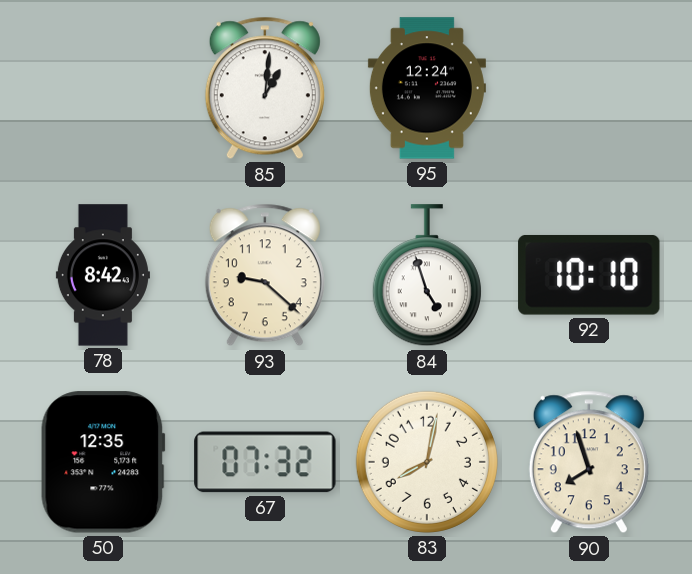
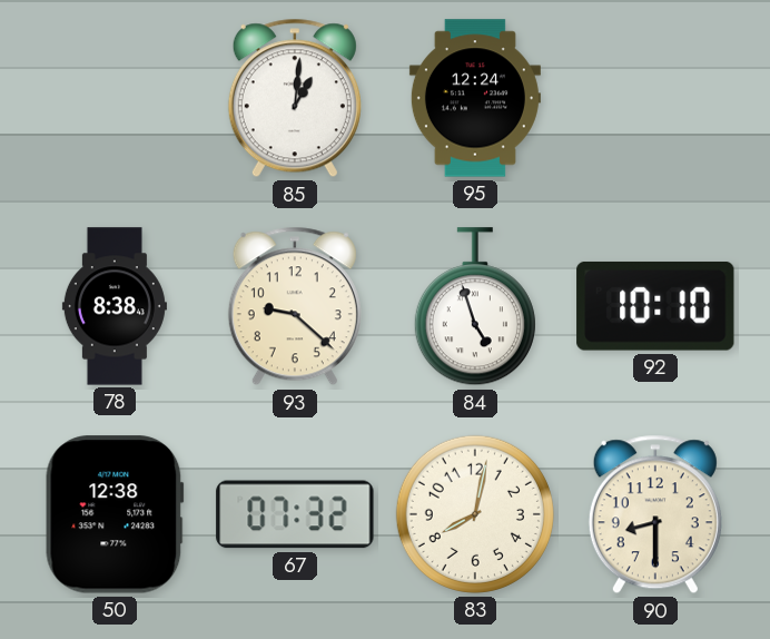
78: 8:42 -> 8:38
50: 12:35 -> 12:38
90: 7:57 -> 8:30
